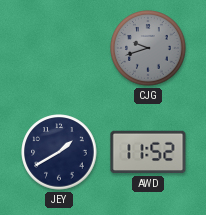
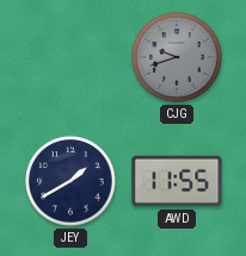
AWD: 11:52 -> 11:55
